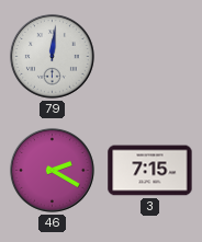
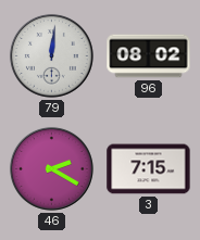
96: none -> 08:02
